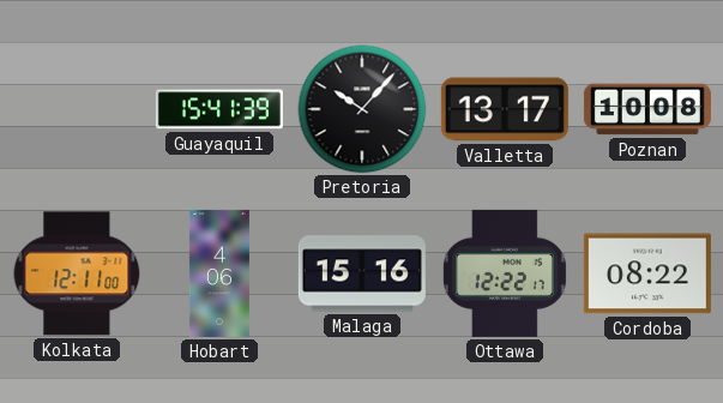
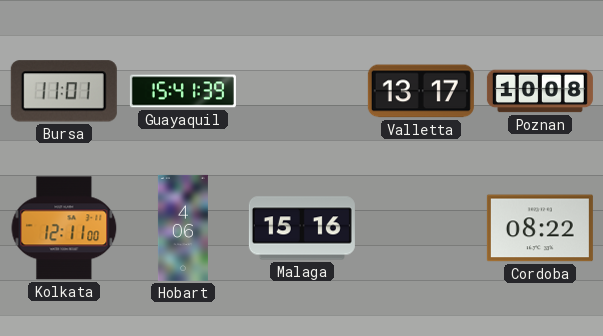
Bursa: none -> 11:01
Pretoria: 10:07 -> none
Ottawa: 12:22 -> none
